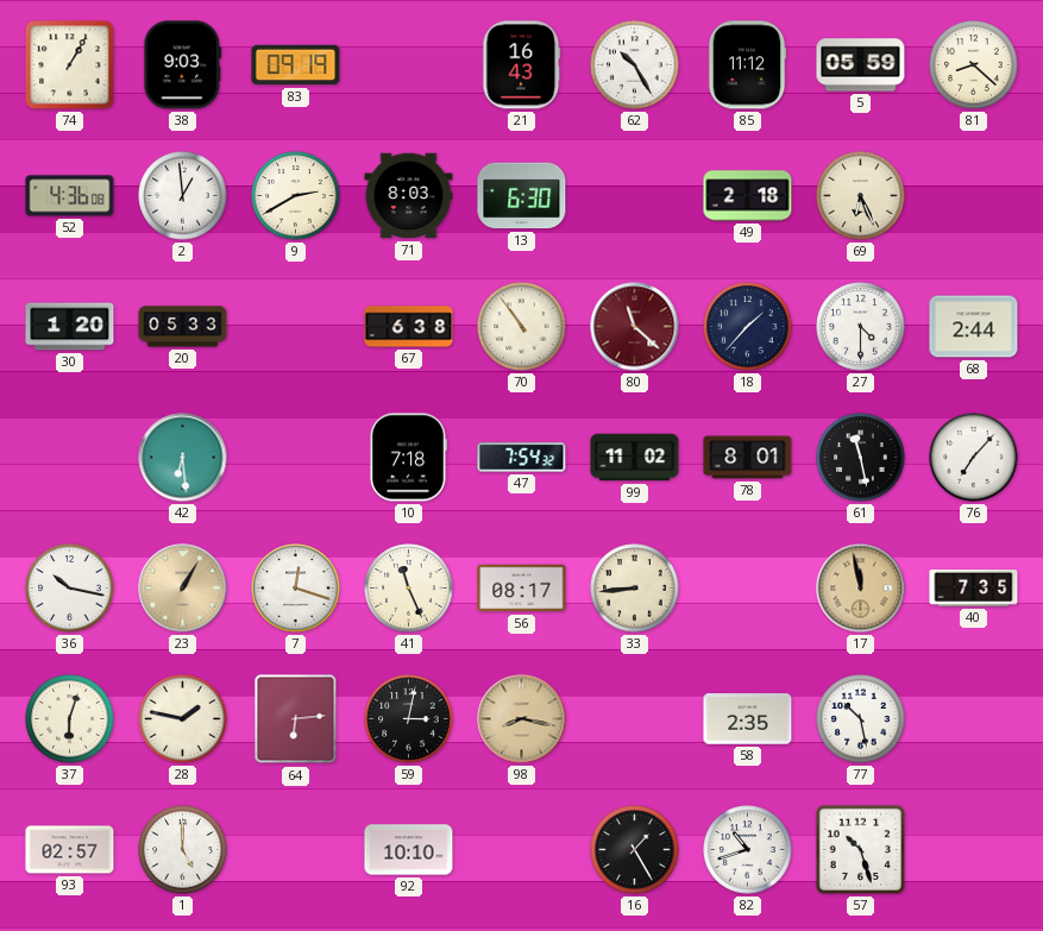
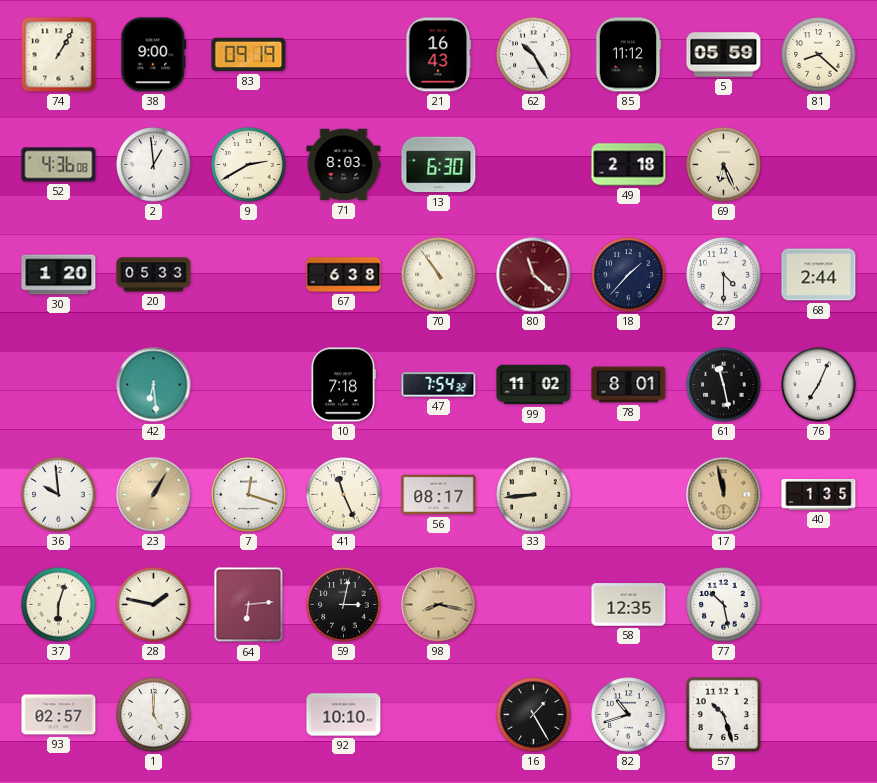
38: 9:03 -> 9:00
76: 7:07 -> 7:04
36: 10:17 -> 9:59
40: 7:35 -> 1:35
58: 2:35 -> 12:35
